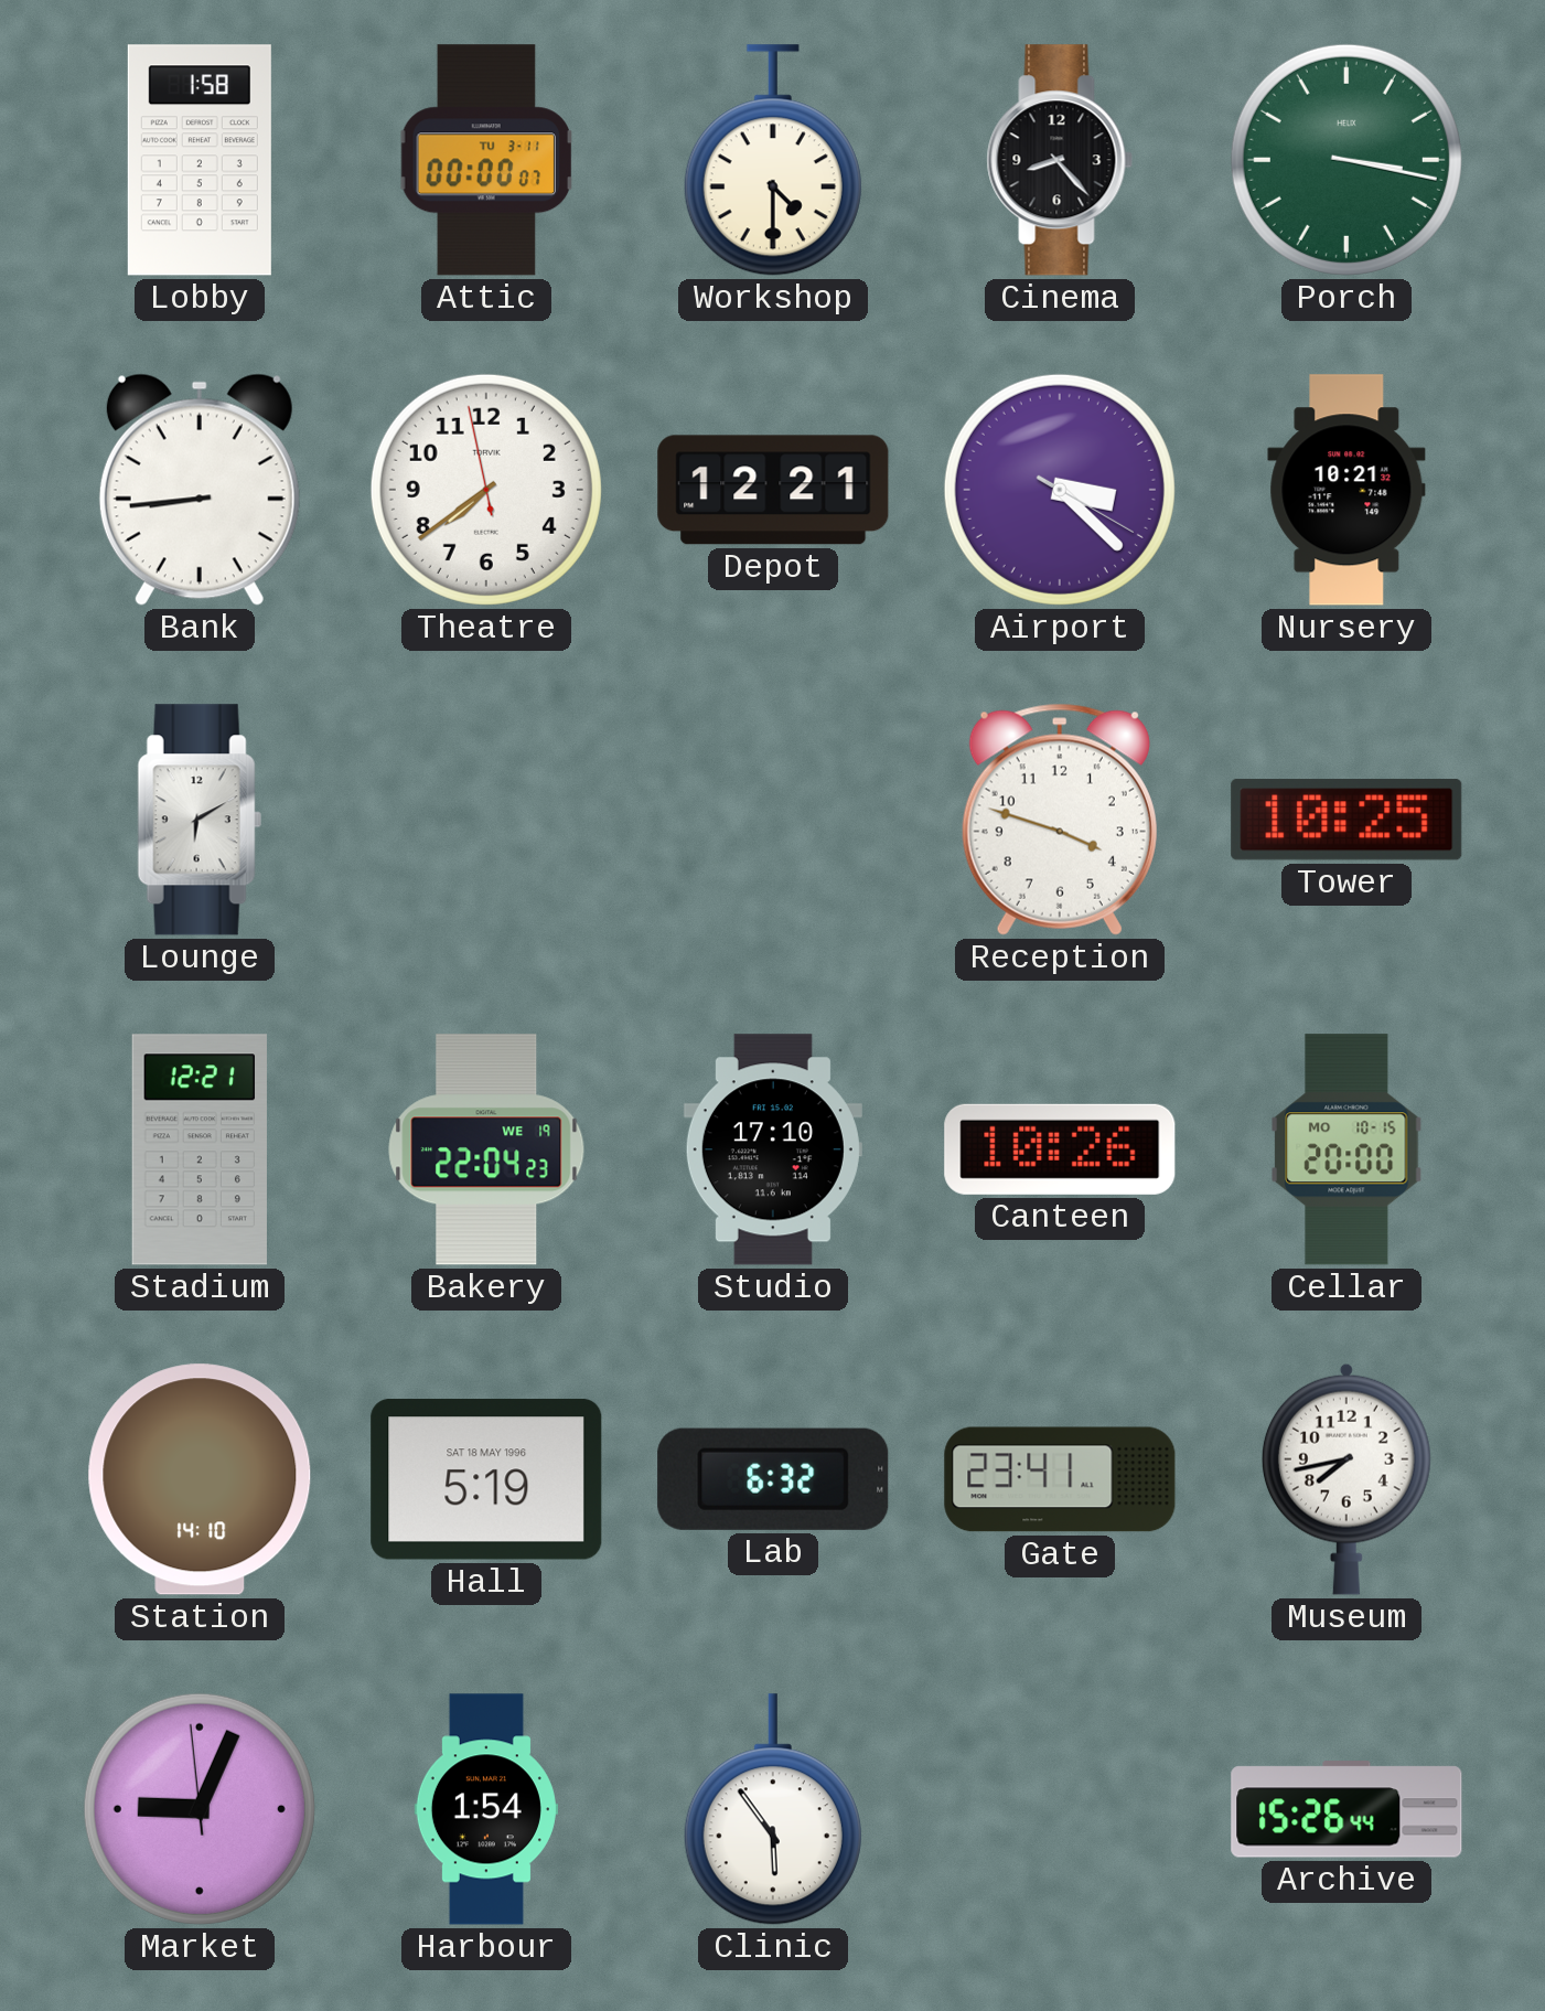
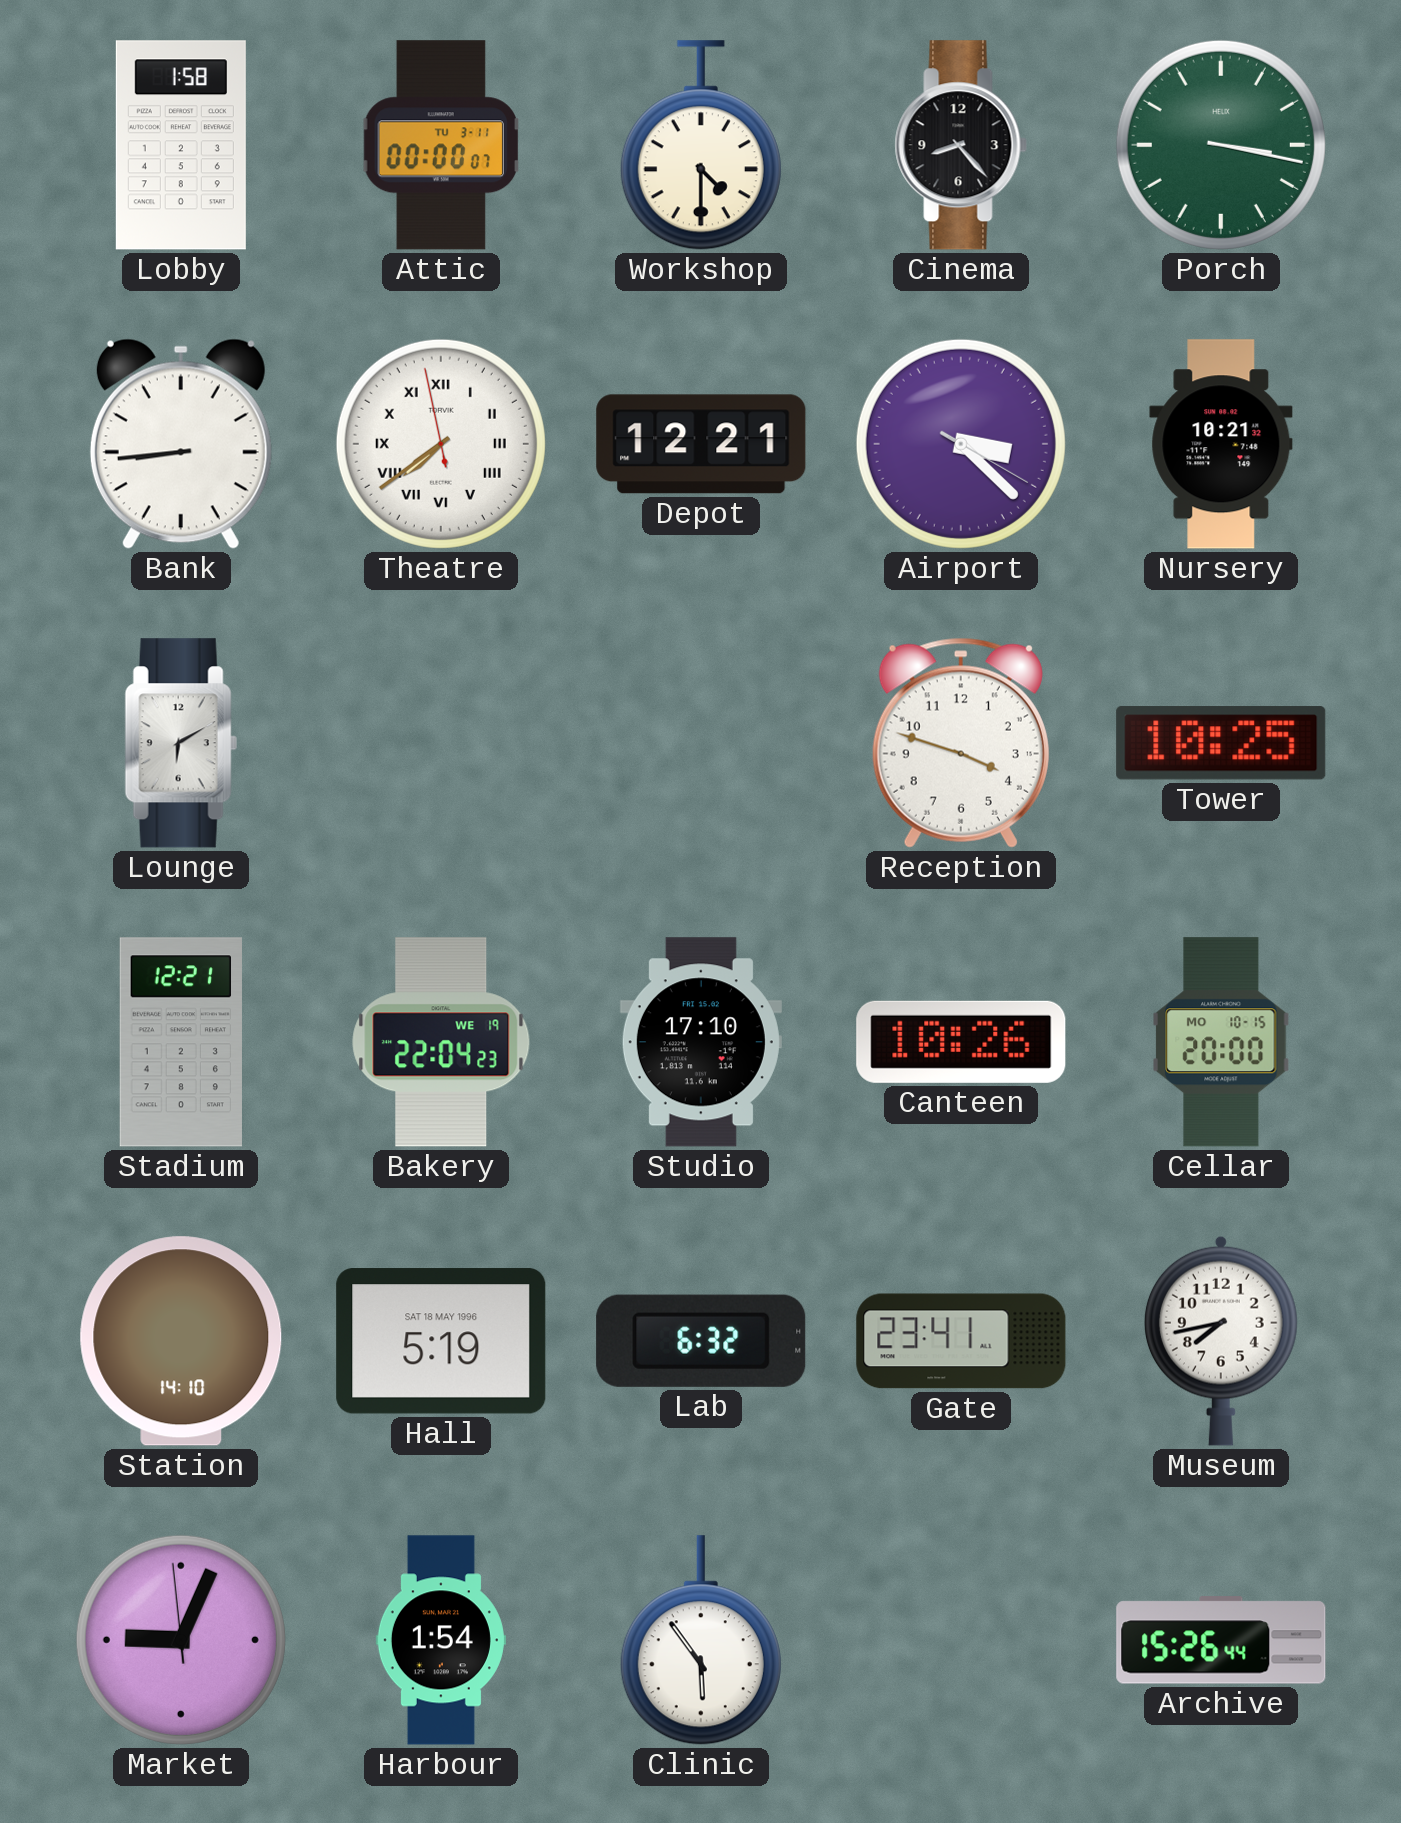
Theatre numerals: Arabic -> Roman
